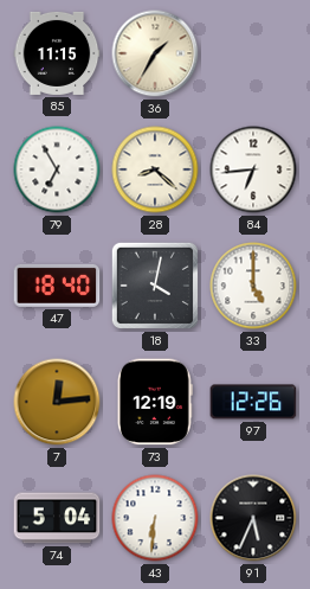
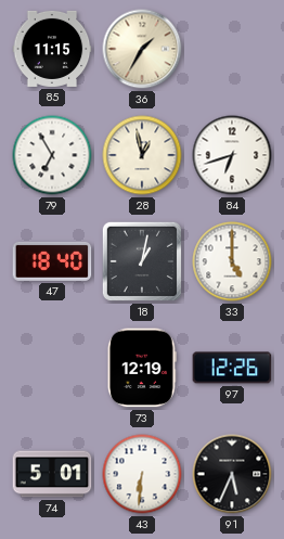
28: 8:22 -> 12:58
84: 6:44 -> 6:42
18: 4:02 -> 1:02
7: 12:14 -> none
74: 5:04 -> 5:01
